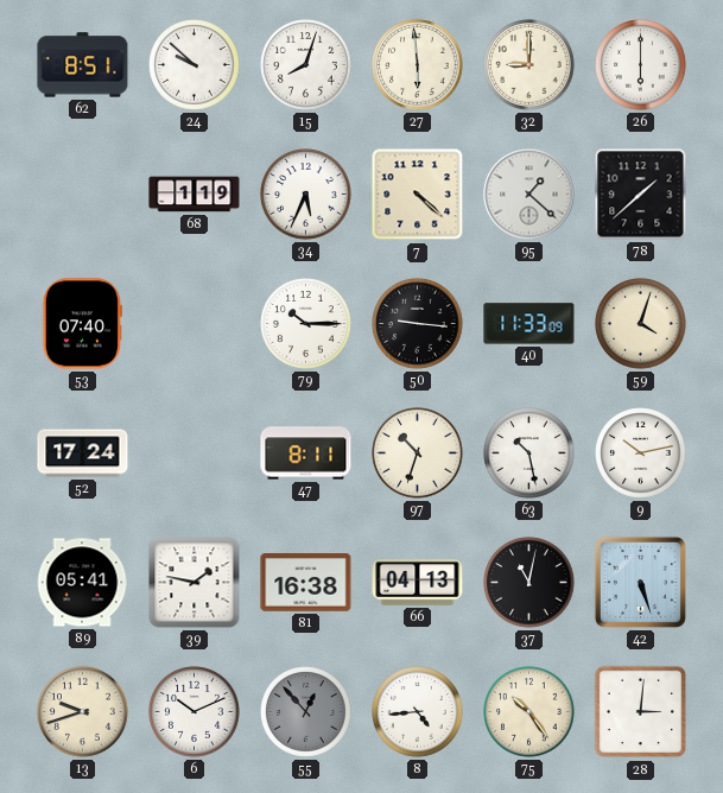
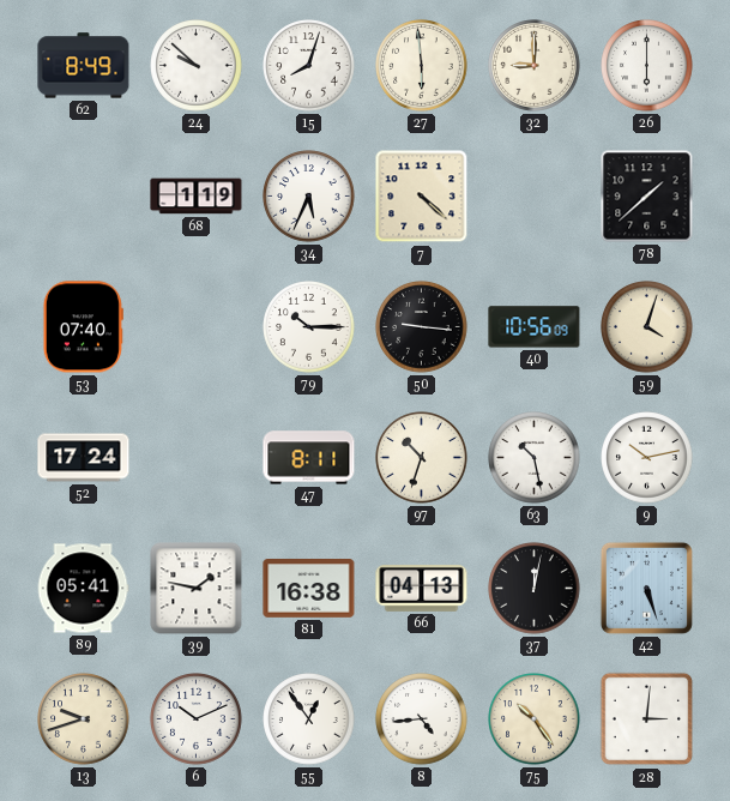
62: 8:51 -> 8:49
95: 1:22 -> none
40: 11:33 -> 10:56
37: 11:02 -> 12:02
55: 12:53 -> 12:54
55 dial: grey -> white
